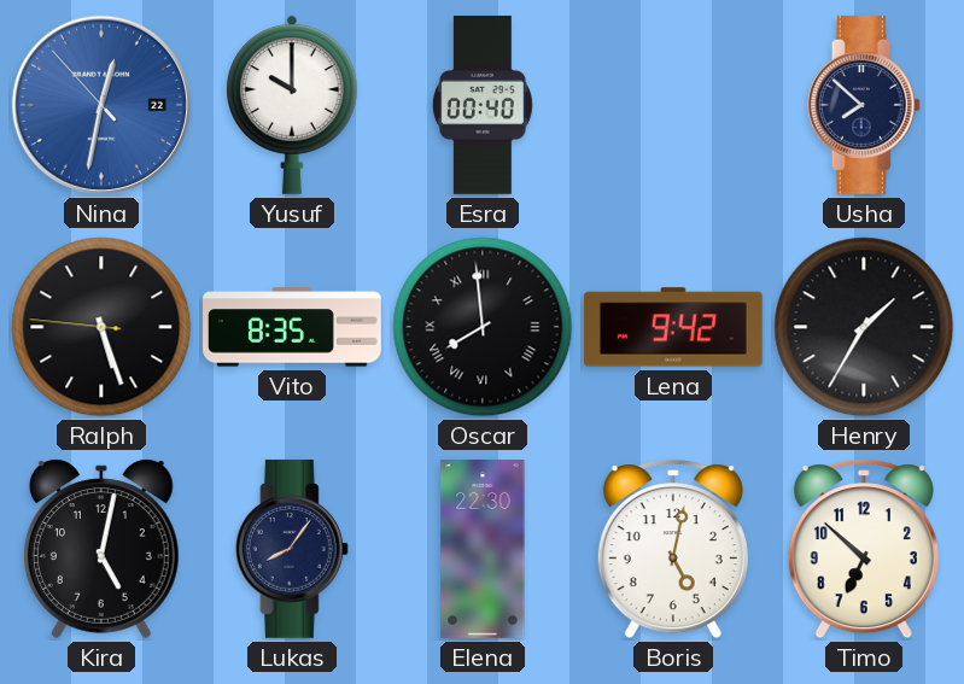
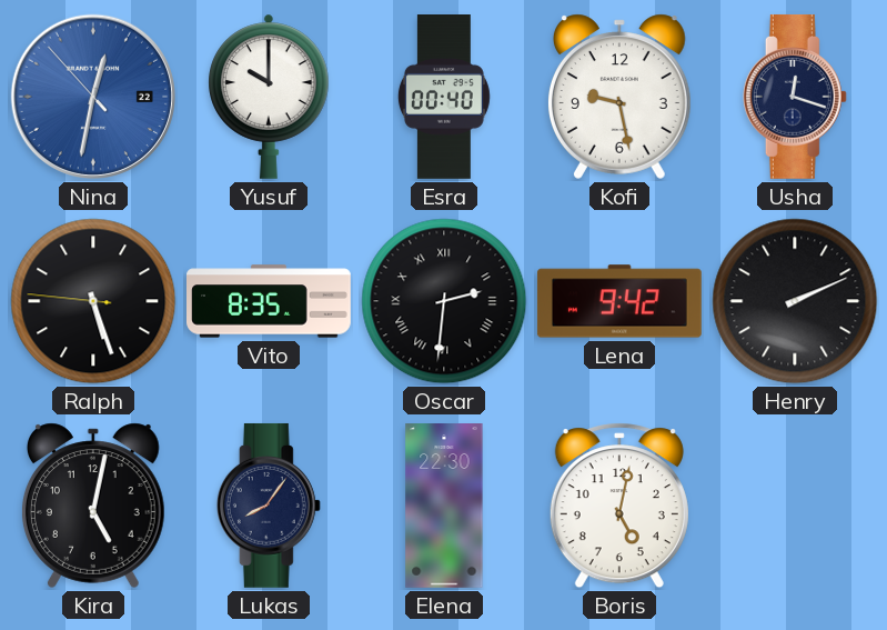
Kofi: none -> 9:28
Usha: 7:52 -> 12:18
Oscar: 7:59 -> 2:31
Henry: 1:35 -> 2:11
Timo: 6:52 -> none
